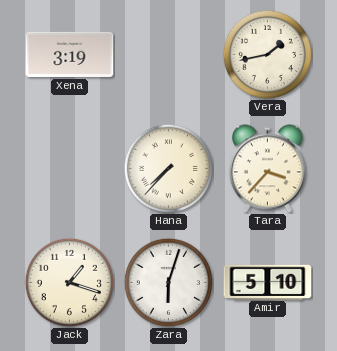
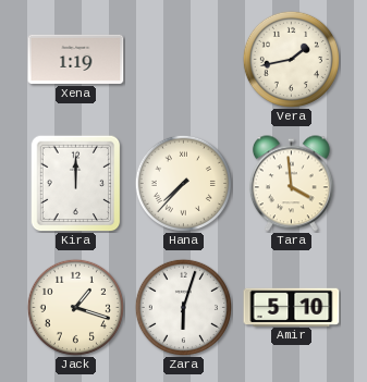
Xena: 3:19 -> 1:19
Kira: none -> 12:00
Tara: 3:37 -> 3:59
